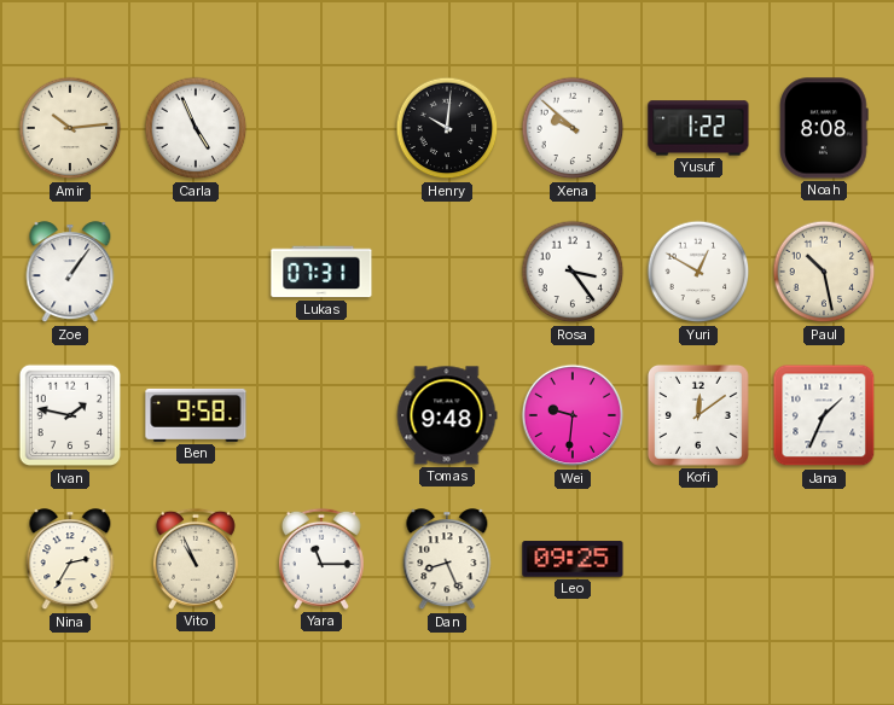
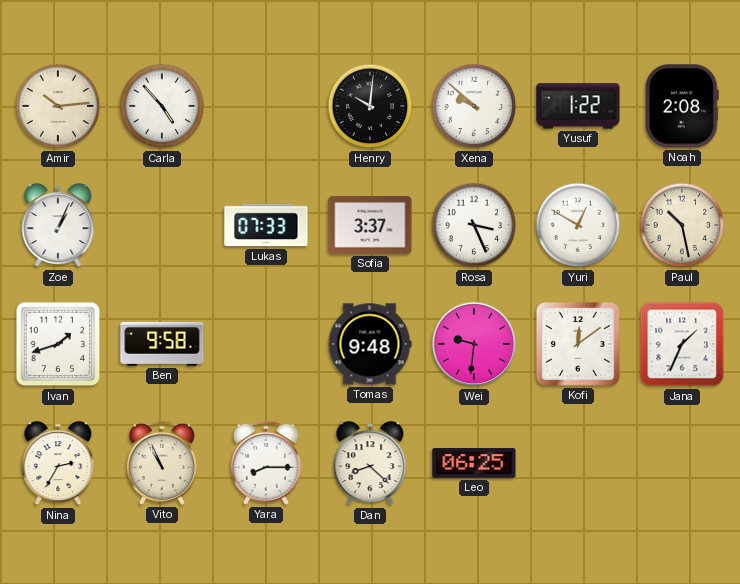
Carla: 4:56 -> 4:53
Noah: 8:08 -> 2:08
Zoe: 1:06 -> 1:04
Lukas: 07:31 -> 07:33
Sofia: none -> 3:37
Rosa: 3:24 -> 3:26
Ivan: 1:47 -> 1:42
Yara: 11:15 -> 8:15
Dan: 8:26 -> 8:22
Leo: 09:25 -> 06:25
